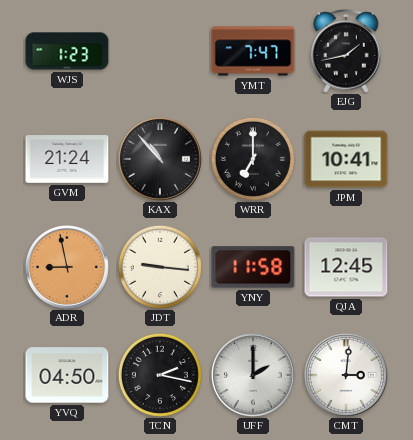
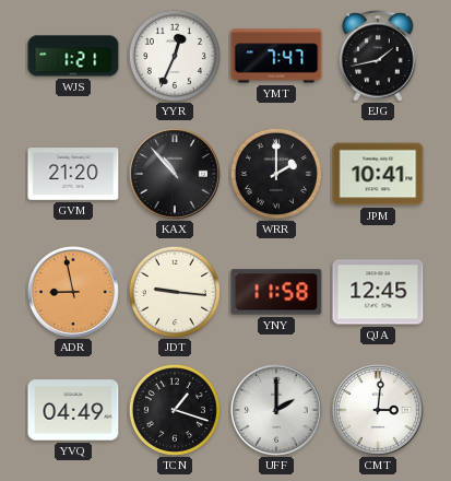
WJS: 1:23 -> 1:21
YYR: none -> 12:34
GVM: 21:24 -> 21:20
WRR: 7:00 -> 2:00
YVQ: 04:50 -> 04:49
TCN: 2:17 -> 1:18
